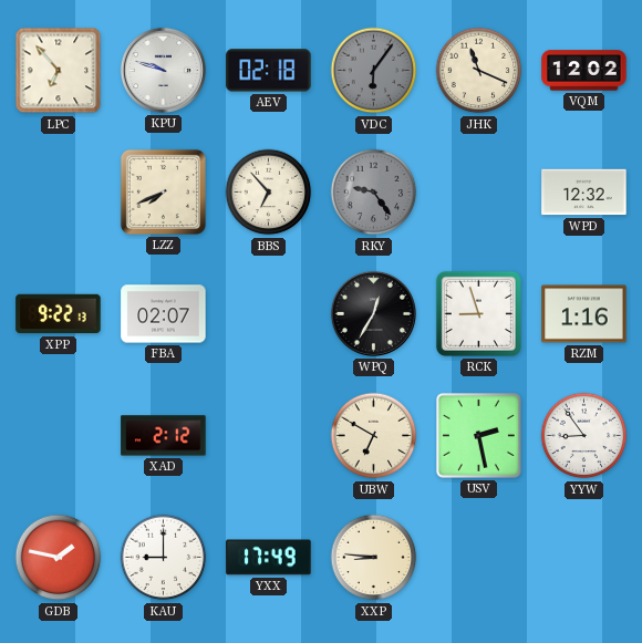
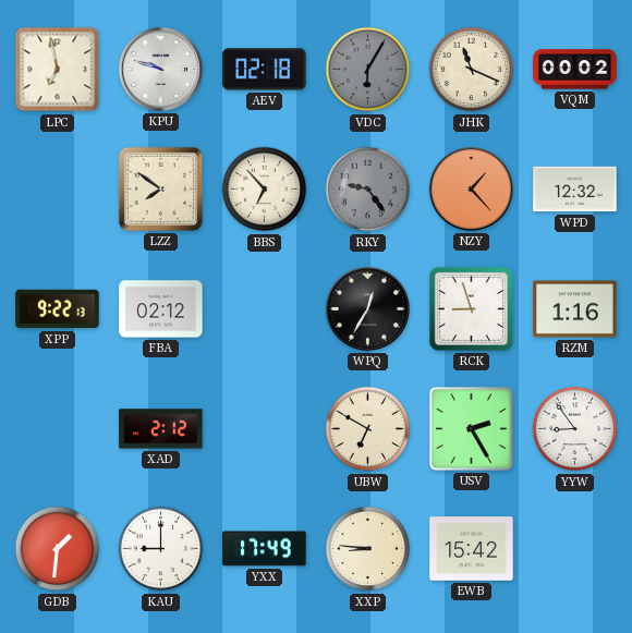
LPC: 6:53 -> 6:58
VDC: 6:06 -> 6:05
VQM: 12:02 -> 00:02
LZZ: 7:41 -> 7:51
NZY: none -> 1:23
FBA: 02:07 -> 02:12
USV: 2:28 -> 2:25
GDB: 1:47 -> 1:31
EWB: none -> 15:42
